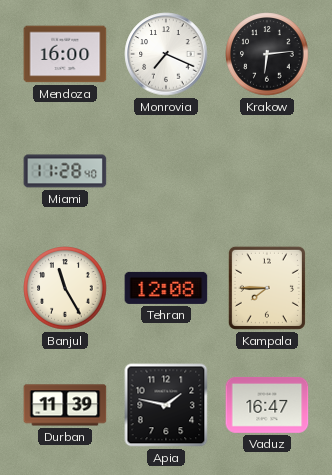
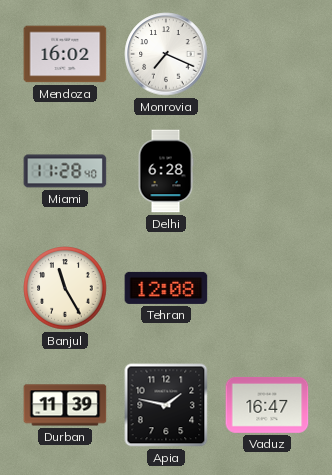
Mendoza: 16:00 -> 16:02
Krakow: 6:14 -> none
Delhi: none -> 6:28
Kampala: 7:45 -> none
